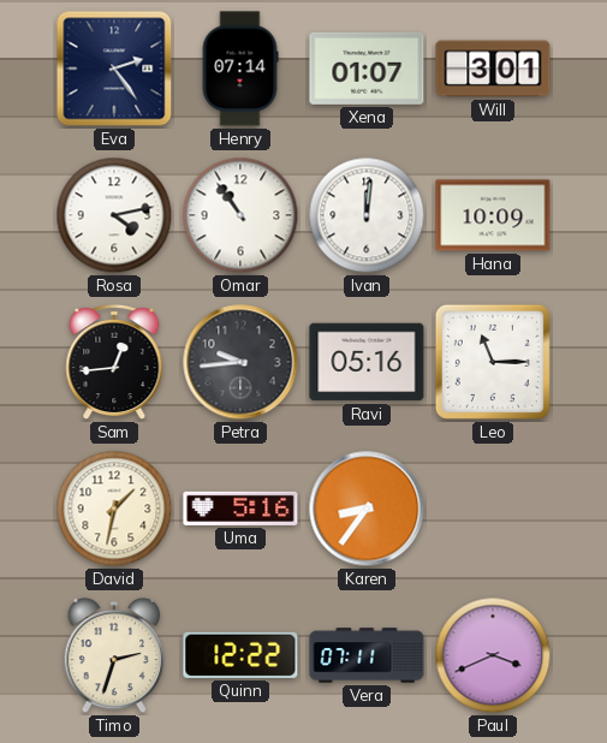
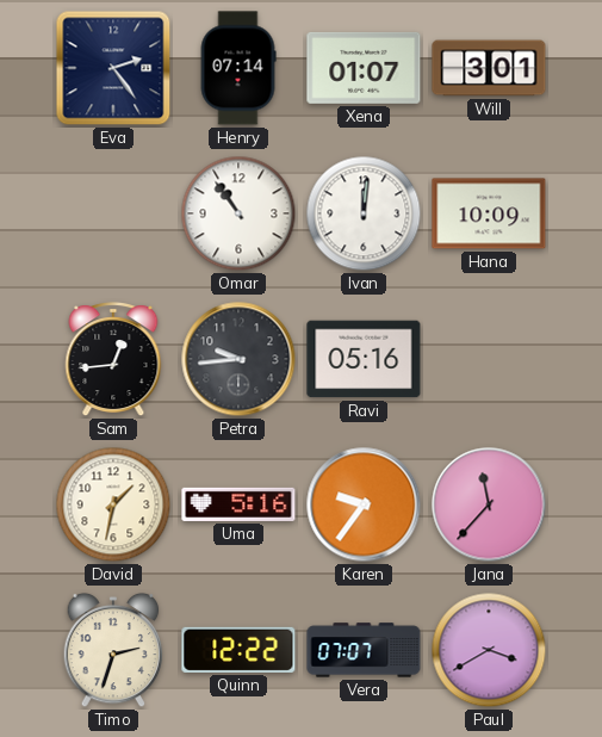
Rosa: 4:13 -> none
Leo: 11:15 -> none
Karen: 8:36 -> 9:36
Jana: none -> 11:37
Vera: 07:11 -> 07:07
Paul: 3:41 -> 3:40
